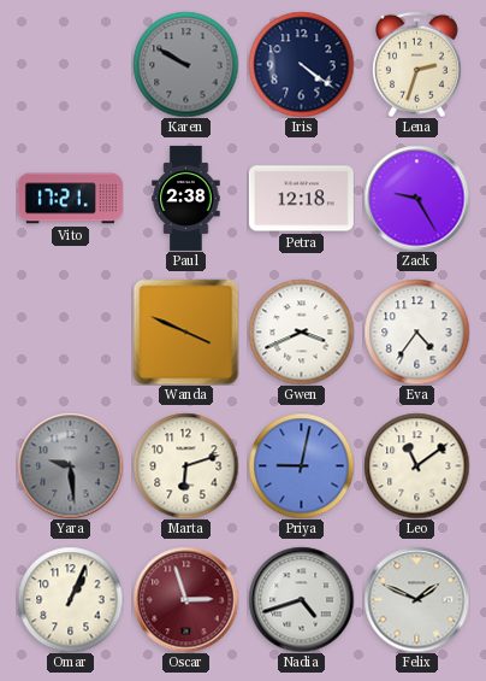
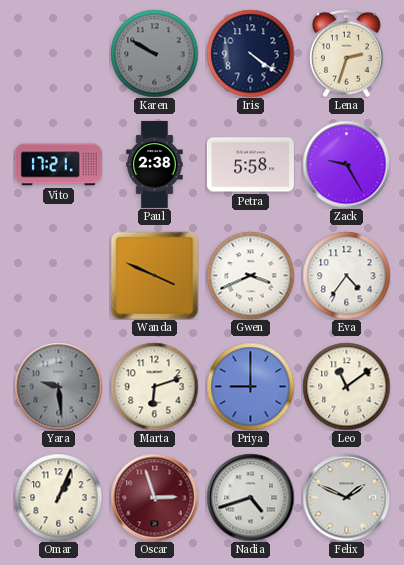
Petra: 12:18 -> 5:58
Priya: 9:02 -> 9:00
